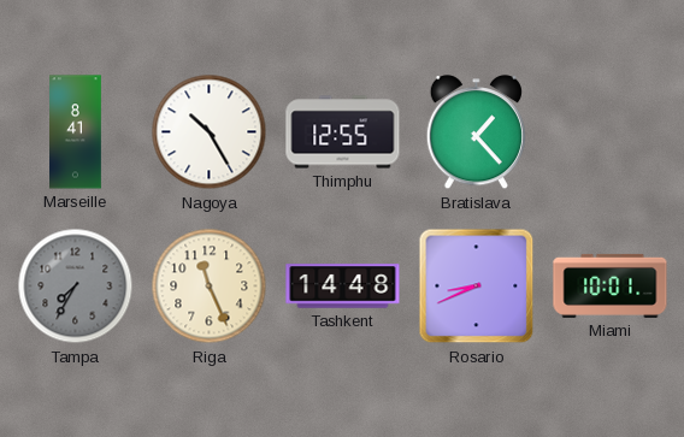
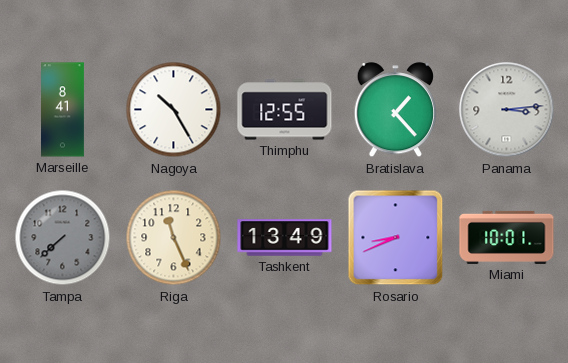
Panama: none -> 3:14
Tampa: 7:35 -> 7:38
Tashkent: 14:48 -> 13:49
